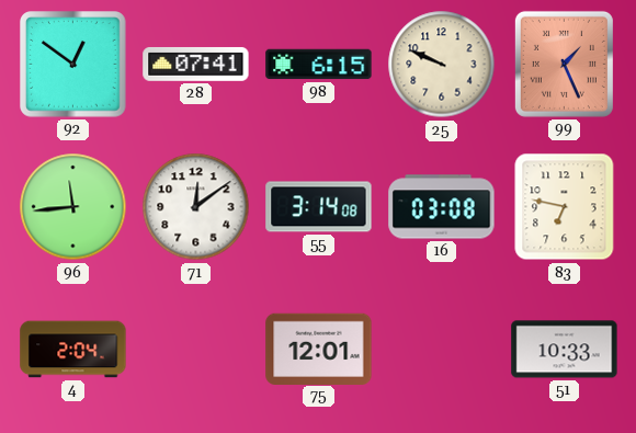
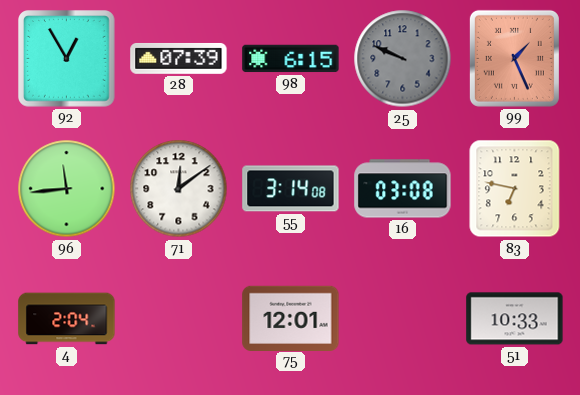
92: 12:51 -> 12:55
28: 07:41 -> 07:39
25 dial: cream -> grey
